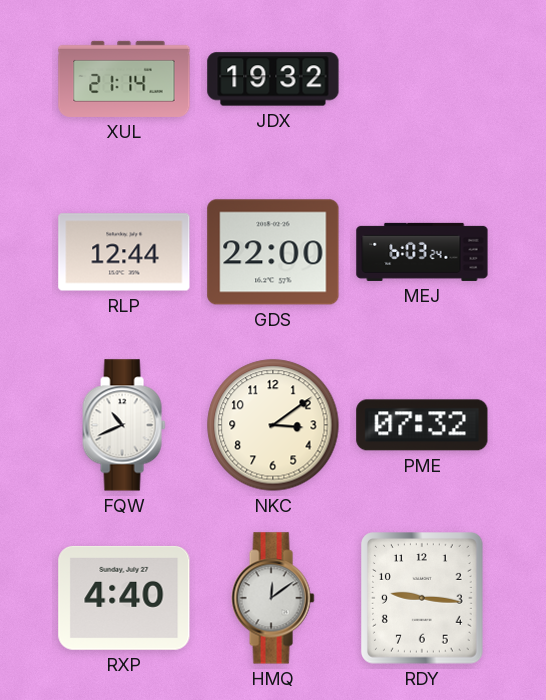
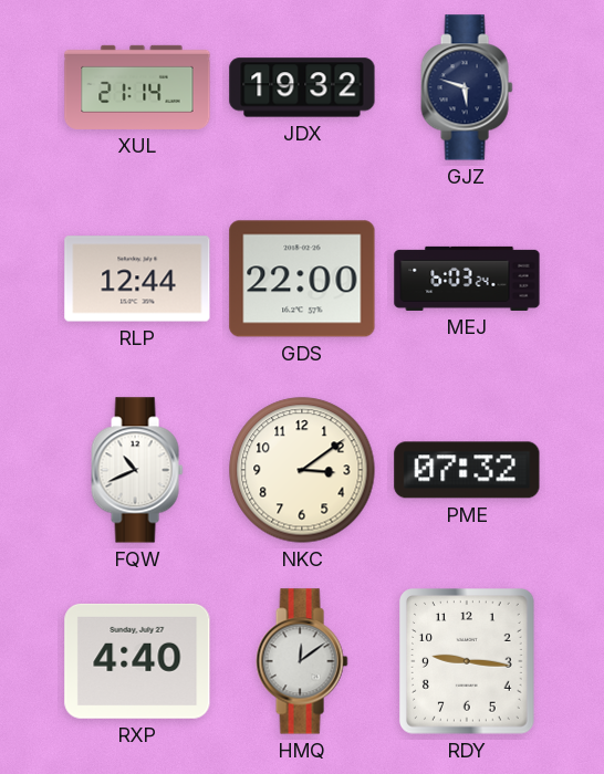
GJZ: none -> 5:48
